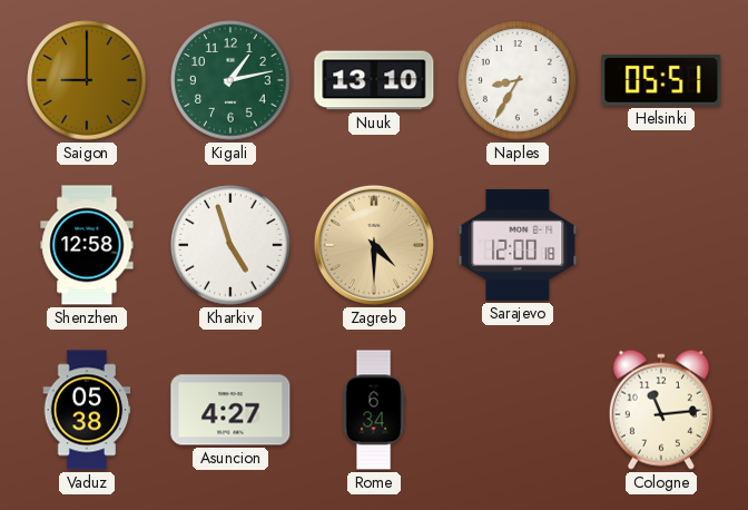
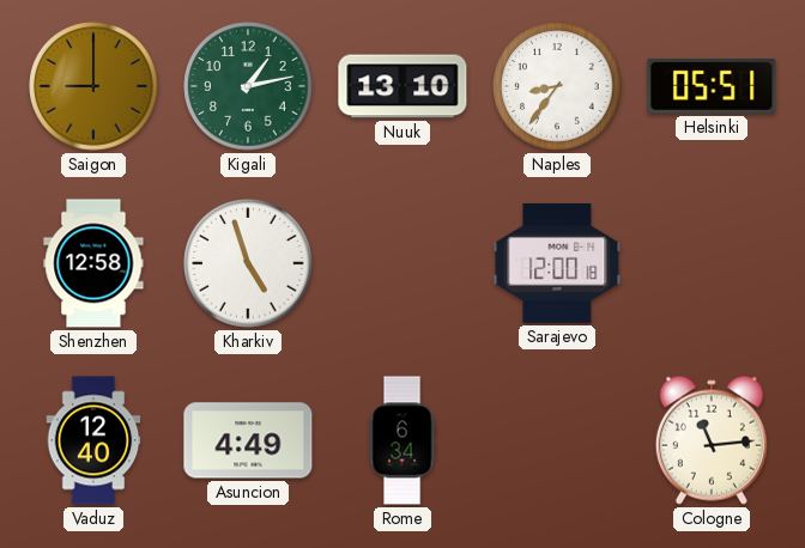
Naples: 8:35 -> 8:36
Zagreb: 4:30 -> none
Vaduz: 05:38 -> 12:40
Asuncion: 4:27 -> 4:49
